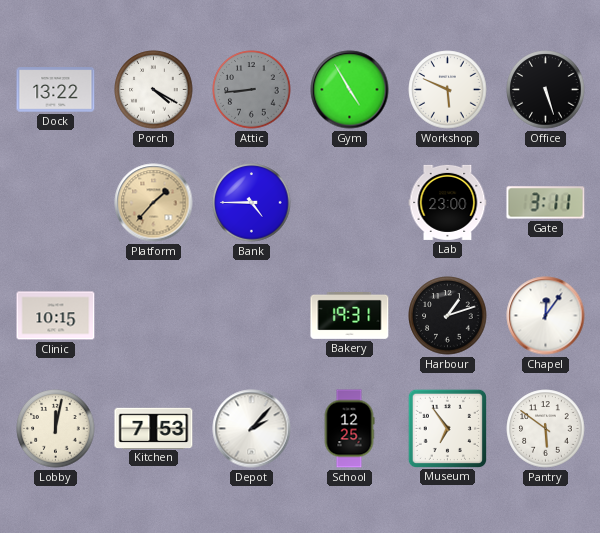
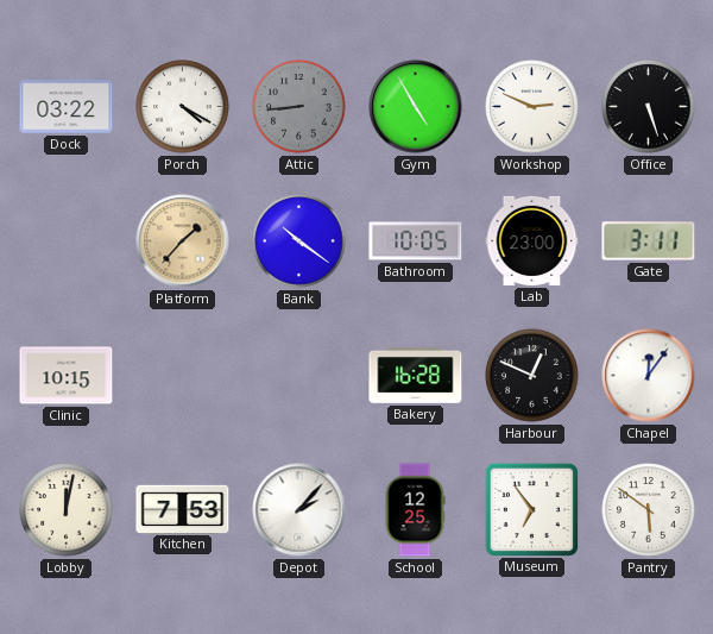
Dock: 13:22 -> 03:22
Workshop: 5:49 -> 2:49
Bank: 4:45 -> 10:21
Bathroom: none -> 10:05
Bakery: 19:31 -> 16:28
Harbour: 1:12 -> 12:49
